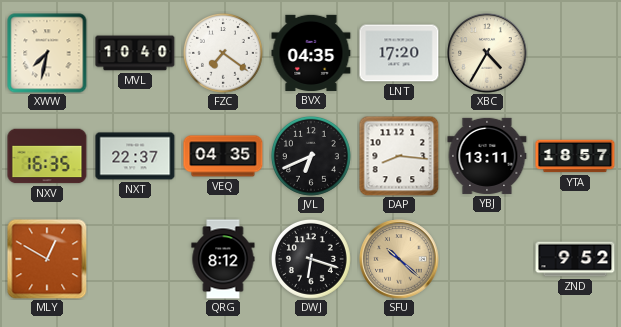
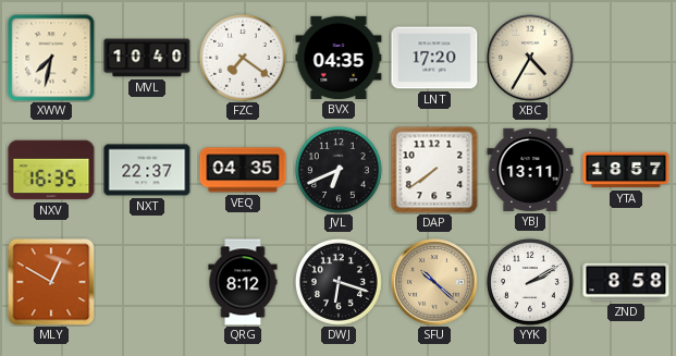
DAP: 8:16 -> 7:39
YYK: none -> 2:10
ZND: 9:52 -> 8:58
